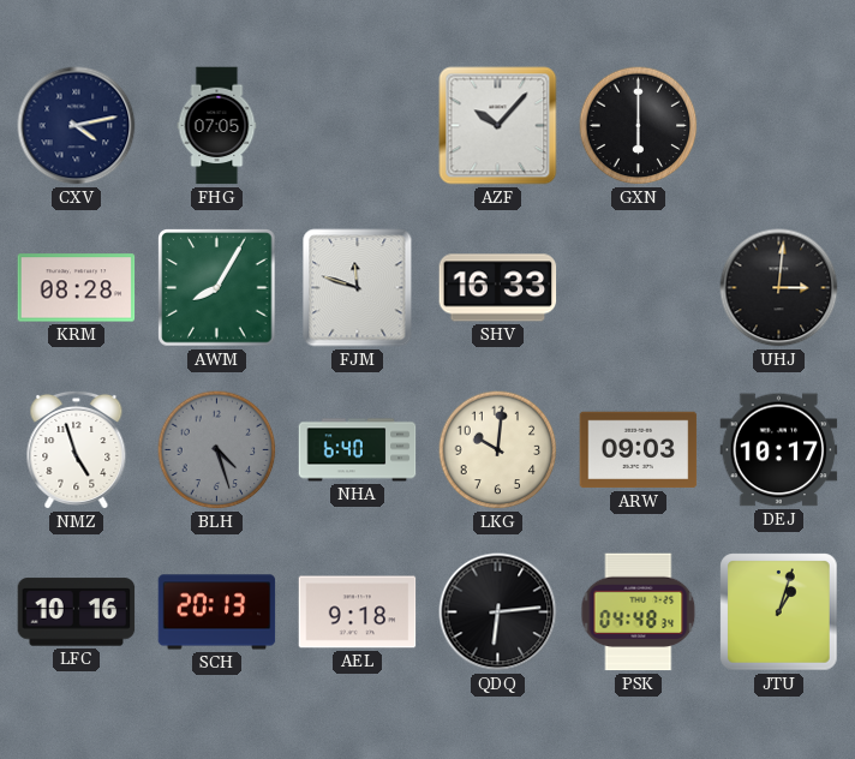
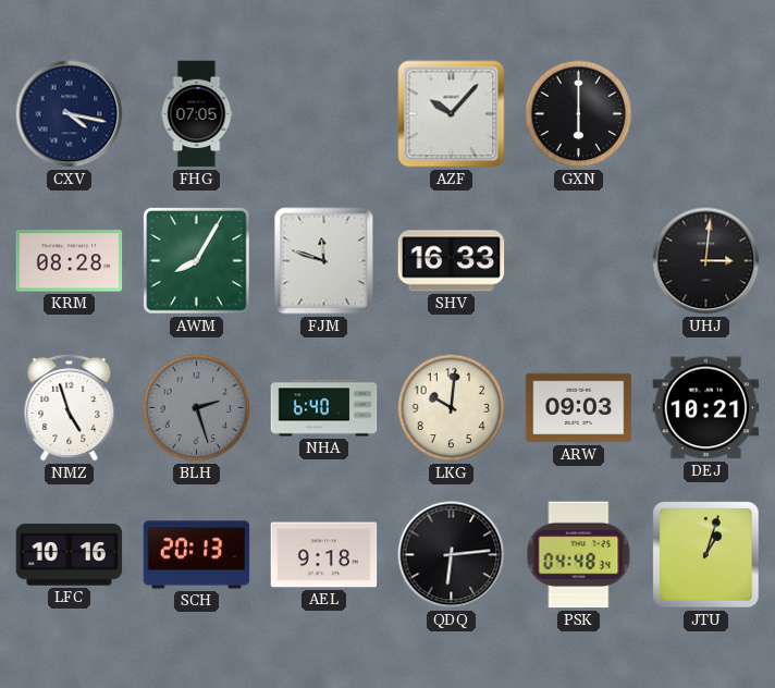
CXV: 4:13 -> 4:17
BLH: 4:27 -> 2:27
DEJ: 10:17 -> 10:21
